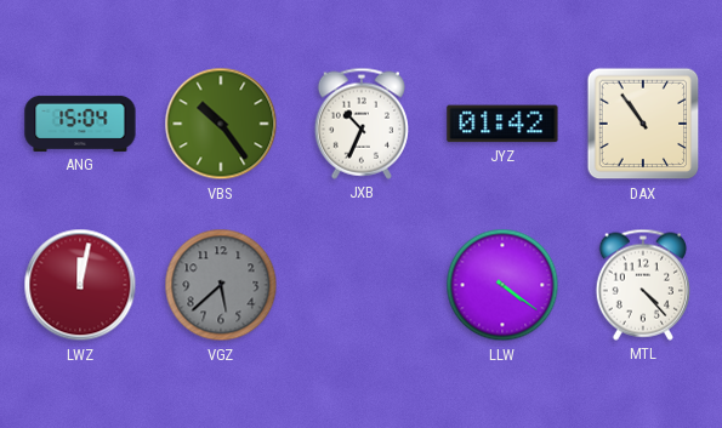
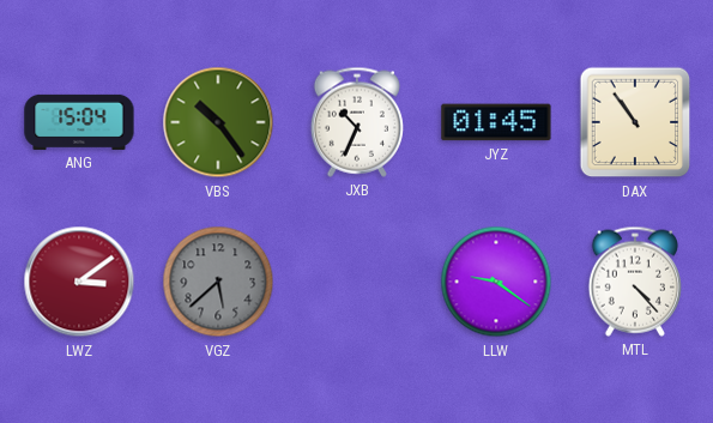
JYZ: 01:42 -> 01:45
LWZ: 12:02 -> 3:09
LLW: 4:21 -> 9:21
